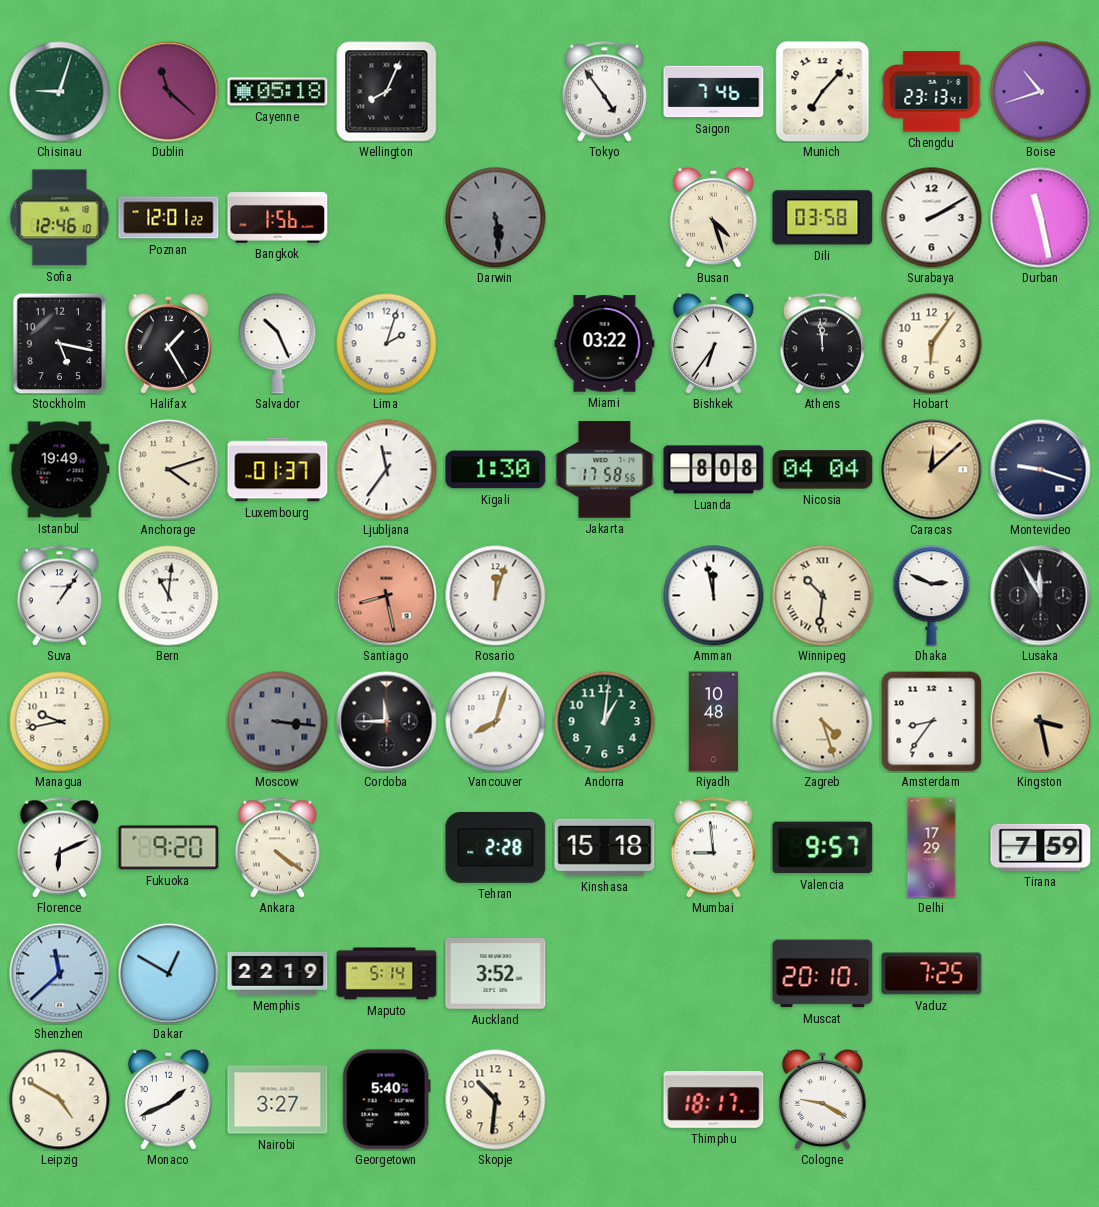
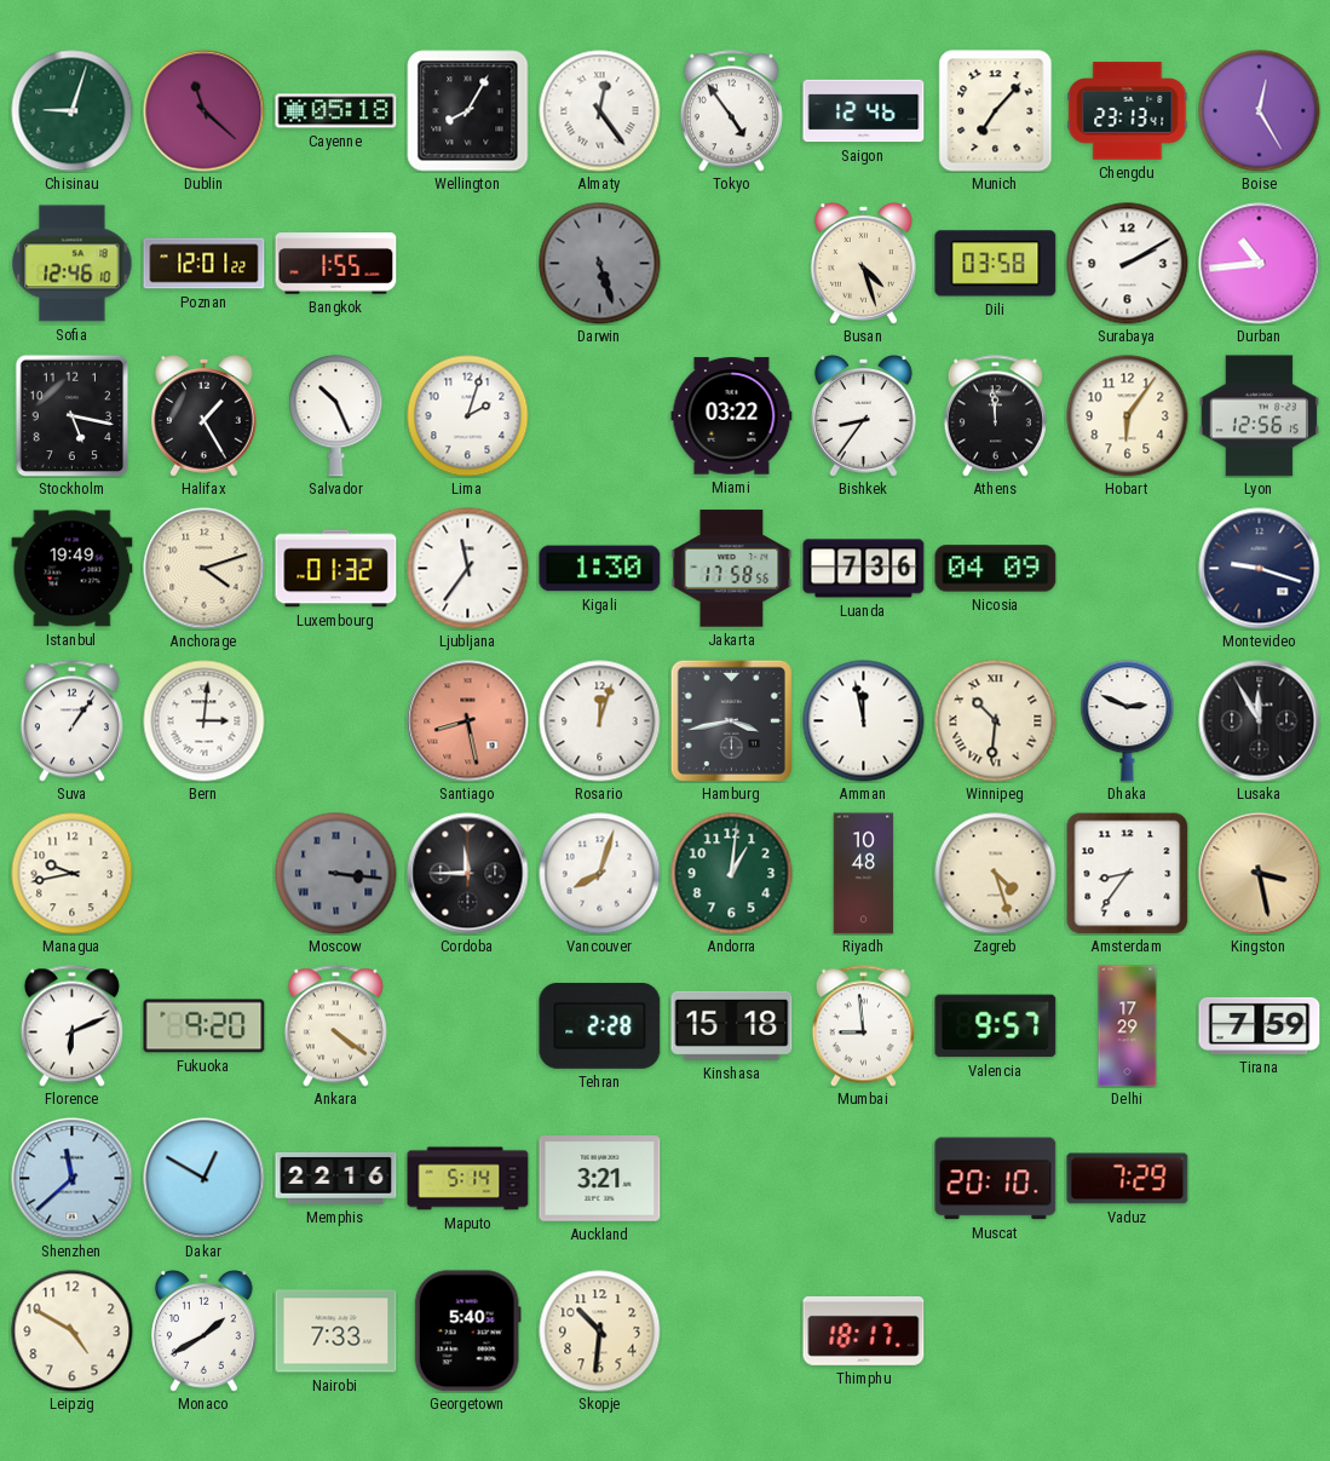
Wellington: 8:04 -> 8:05
Almaty: none -> 12:24
Saigon: 7:46 -> 12:46
Boise: 10:42 -> 12:25
Bangkok: 1:56 -> 1:55
Darwin: 5:29 -> 5:27
Durban: 11:28 -> 10:44
Bishkek: 6:36 -> 8:36
Lyon: none -> 12:56
Luxembourg: 01:37 -> 01:32
Luanda: 8:08 -> 7:36
Nicosia: 04:04 -> 04:09
Caracas: 12:08 -> none
Bern: 11:01 -> 3:01
Hamburg: none -> 3:43
Memphis: 22:19 -> 22:16
Auckland: 3:52 -> 3:21
Vaduz: 7:25 -> 7:29
Monaco: 1:41 -> 1:40
Nairobi: 3:27 -> 7:33
Cologne: 9:20 -> none
